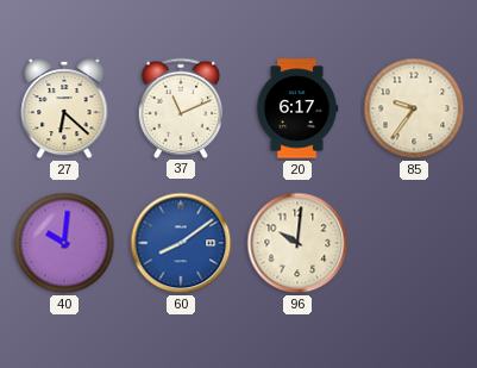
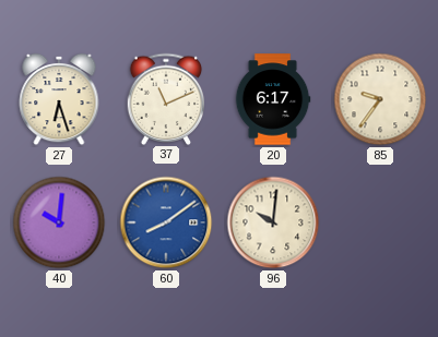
27: 6:22 -> 6:27
